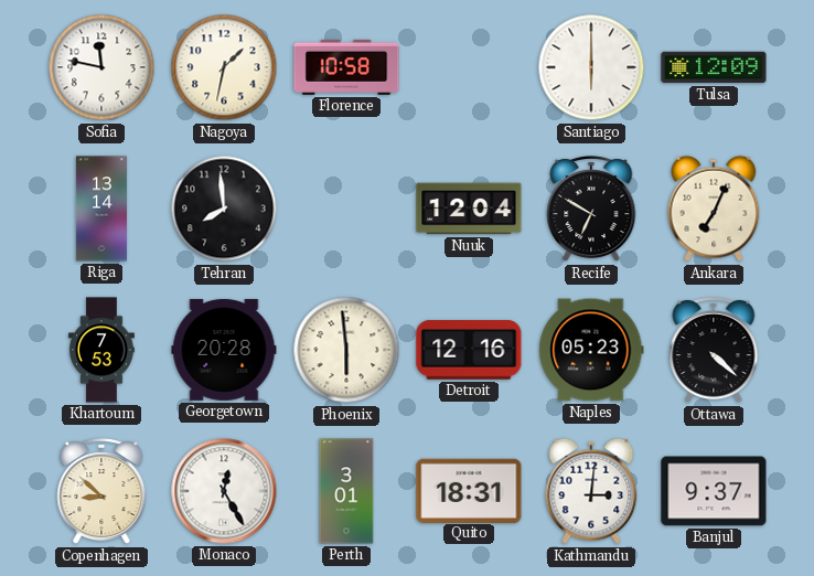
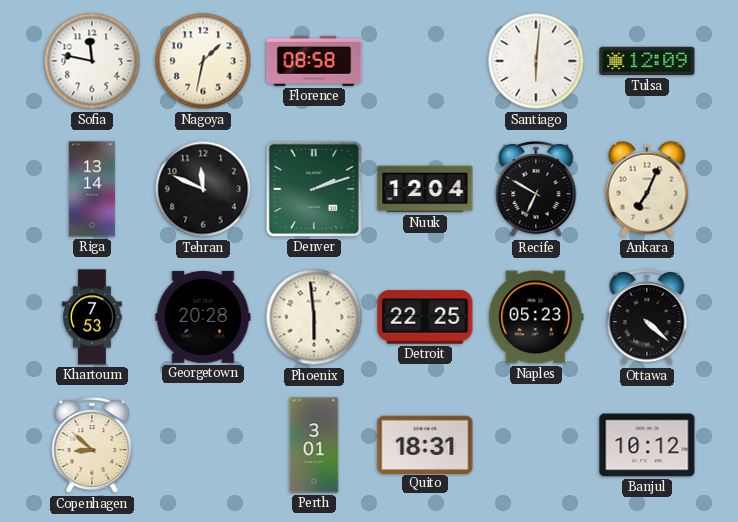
Florence: 10:58 -> 08:58
Santiago: 6:00 -> 6:01
Tehran: 7:59 -> 11:49
Denver: none -> 2:12
Detroit: 12:16 -> 22:25
Monaco: 12:25 -> none
Kathmandu: 3:01 -> none
Banjul: 9:37 -> 10:12
